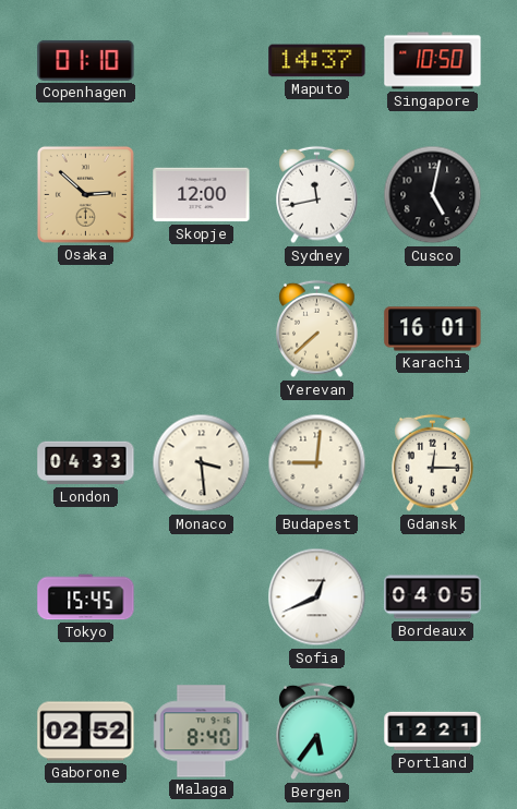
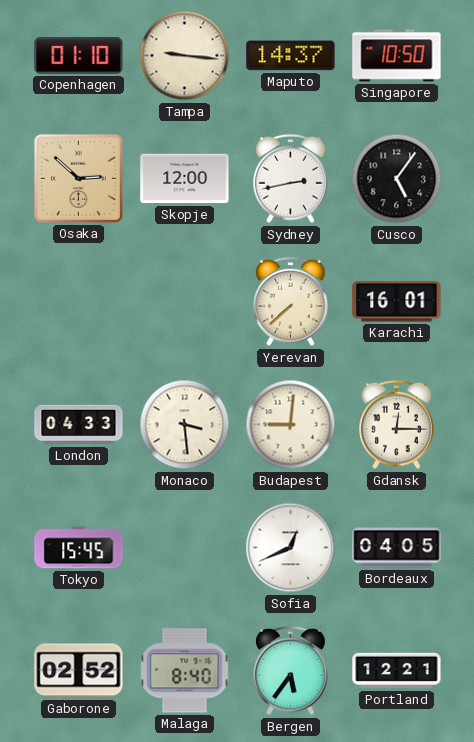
Tampa: none -> 9:16
Sydney: 11:43 -> 2:43
Cusco: 5:02 -> 5:06
